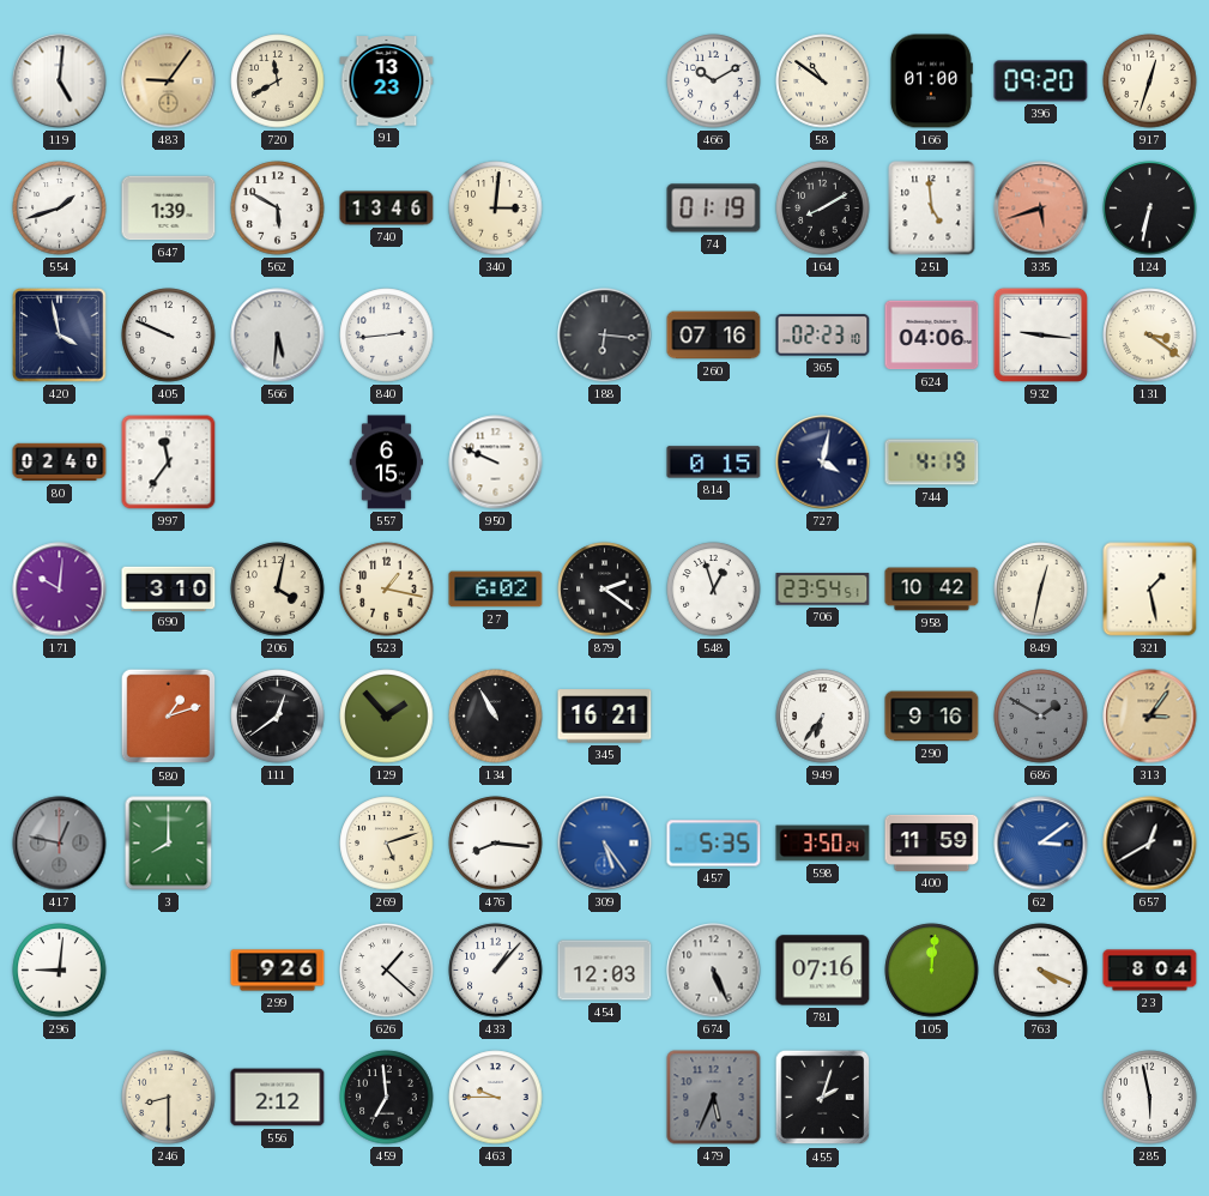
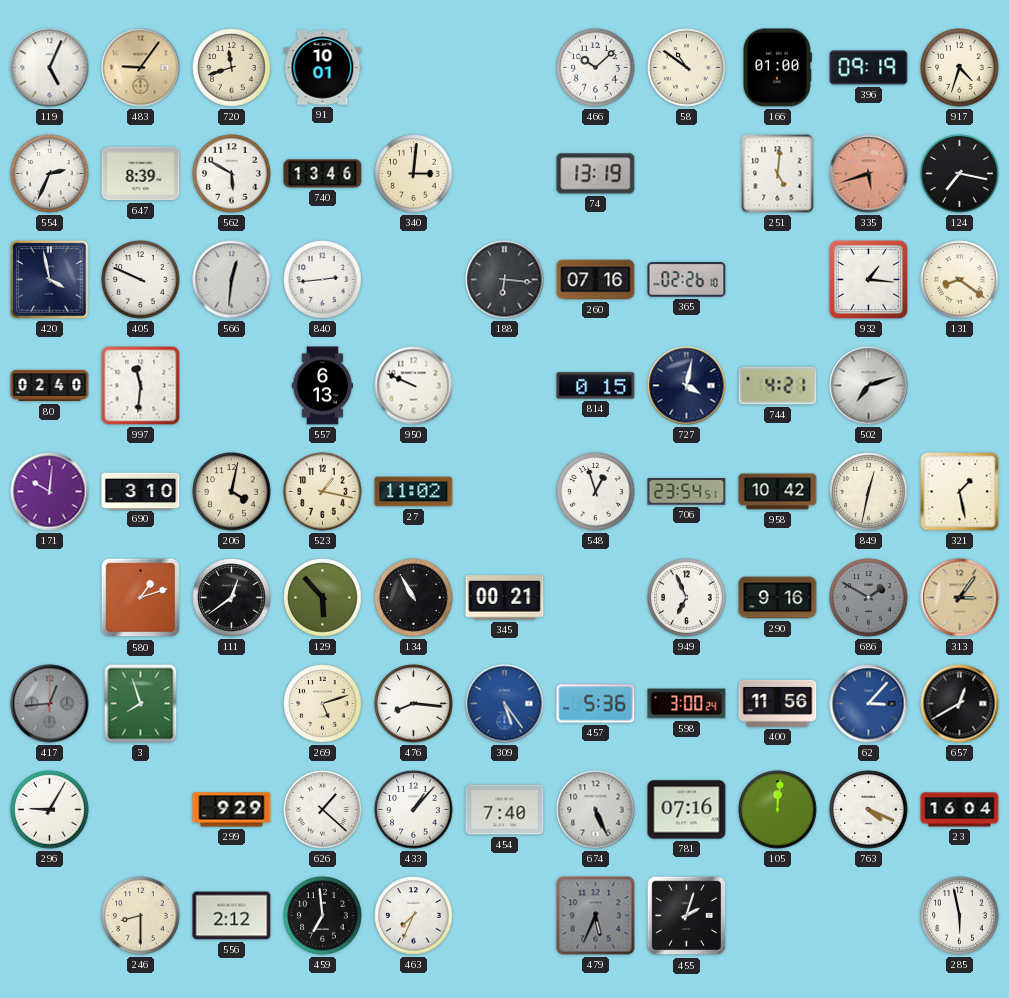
119: 5:01 -> 5:04
720: 11:40 -> 11:42
91: 13:23 -> 10:01
466: 10:10 -> 10:08
396: 09:20 -> 09:19
917: 12:33 -> 4:33
554: 1:42 -> 2:34
647: 1:39 -> 8:39
74: 01:19 -> 13:19
164: 8:10 -> none
251: 4:59 -> 5:01
124: 6:32 -> 7:17
566: 5:31 -> 12:31
365: 02:23 -> 02:26
624: 04:06 -> none
932: 9:16 -> 1:16
131: 3:21 -> 8:21
997: 11:36 -> 11:31
557: 6:15 -> 6:13
744: 4:19 -> 4:21
502: none -> 7:12
27: 6:02 -> 11:02
879: 2:21 -> none
129: 1:53 -> 5:53
345: 16:21 -> 00:21
949: 6:36 -> 6:56
417: 12:47 -> 12:44
3: 8:00 -> 7:57
457: 5:35 -> 5:36
598: 3:50 -> 3:00
400: 11:59 -> 11:56
62: 3:09 -> 3:07
296: 9:01 -> 9:05
299: 9:26 -> 9:29
454: 12:03 -> 7:40
23: 8:04 -> 16:04
463: 9:45 -> 7:34
